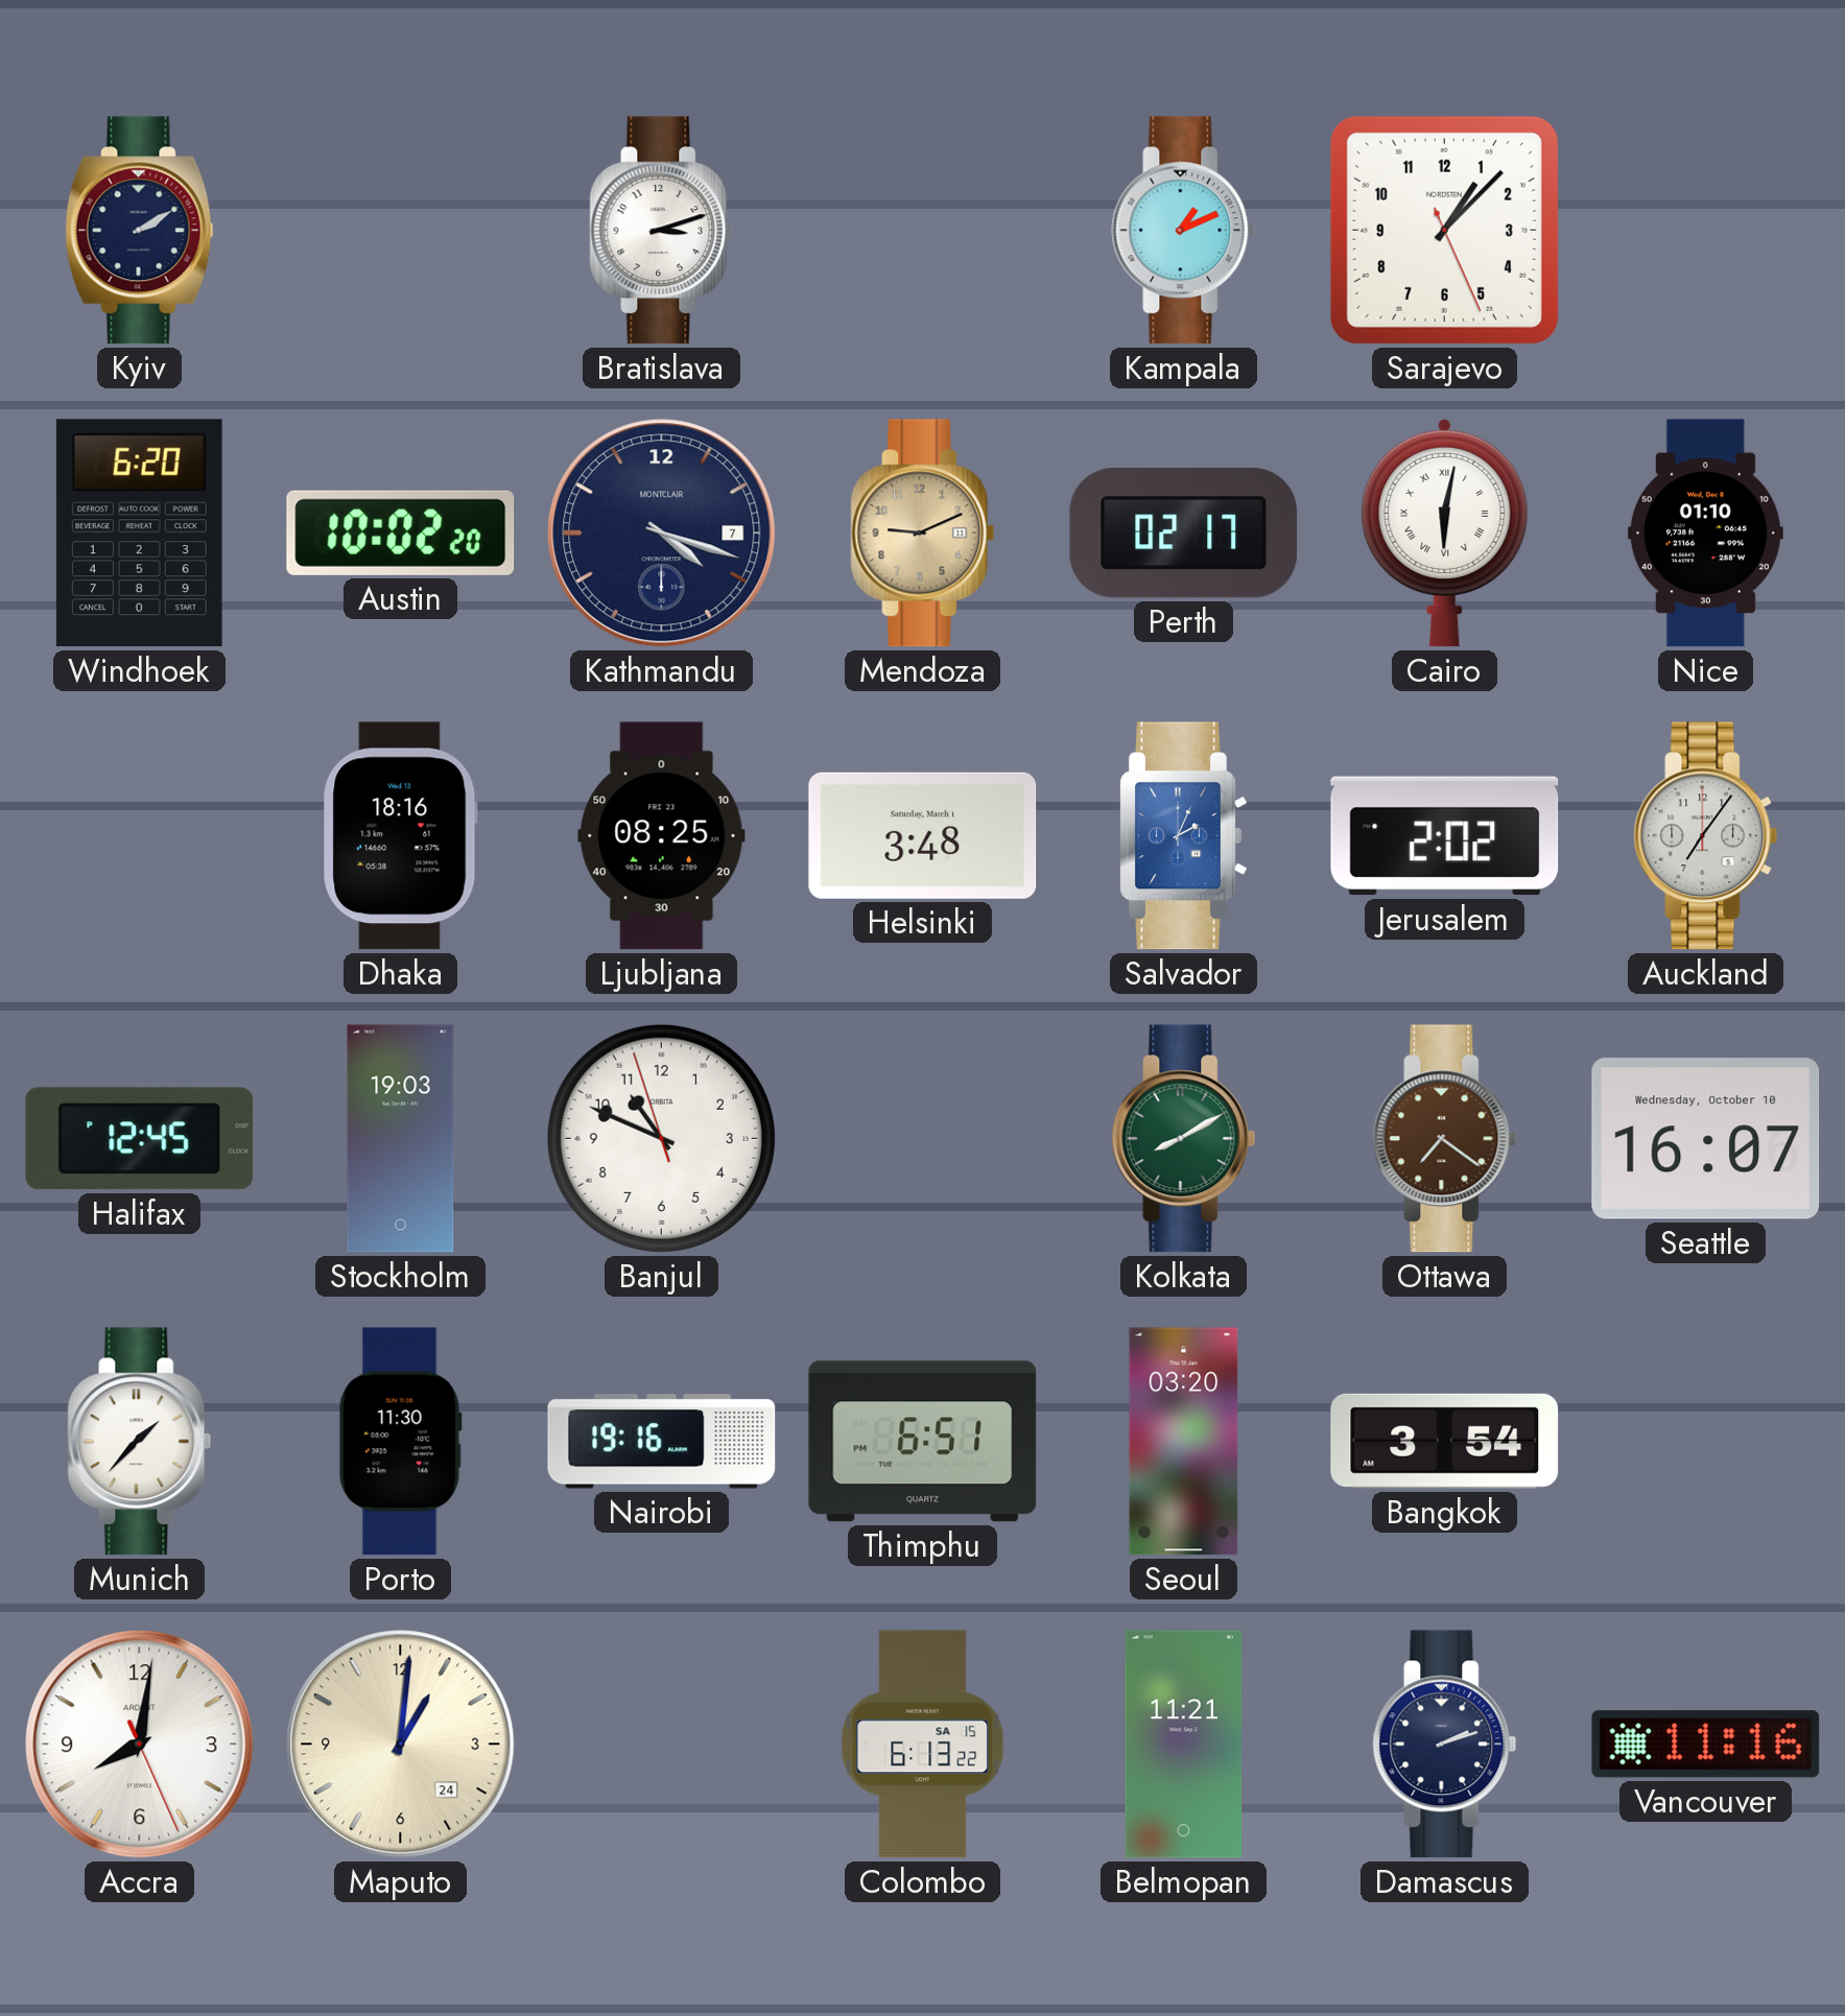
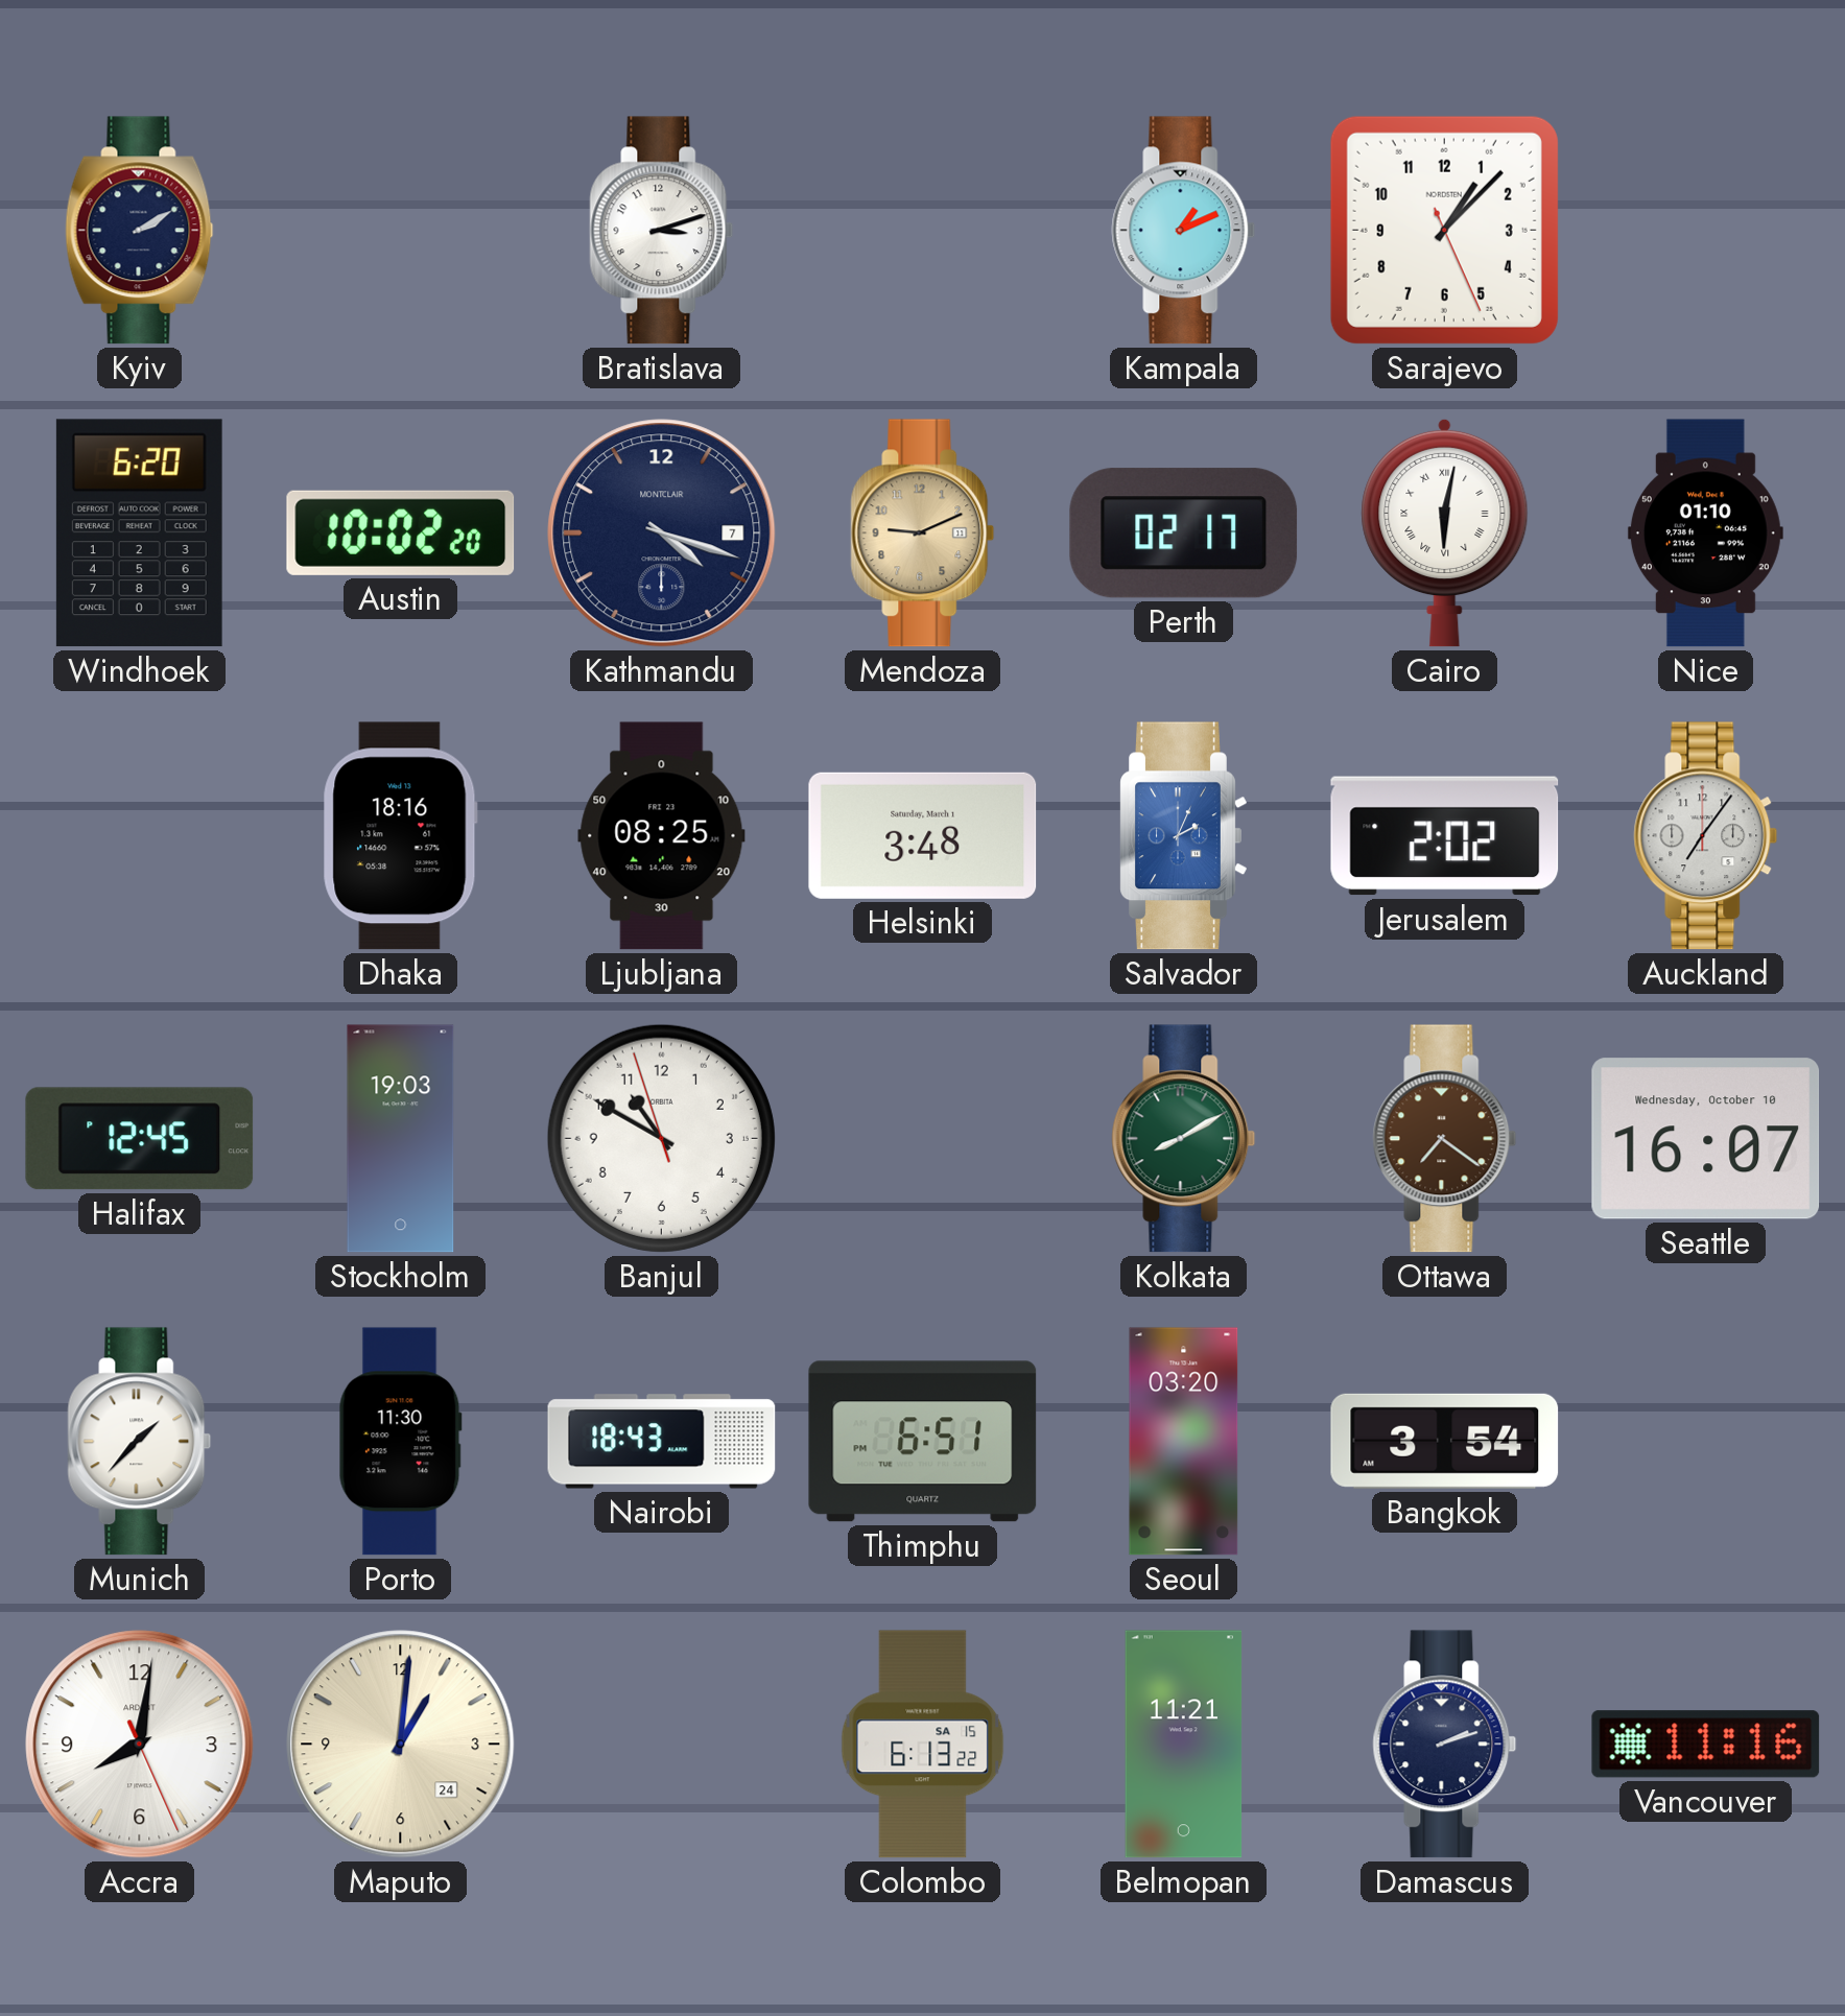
Banjul: 10:48 -> 10:49
Nairobi: 19:16 -> 18:43
